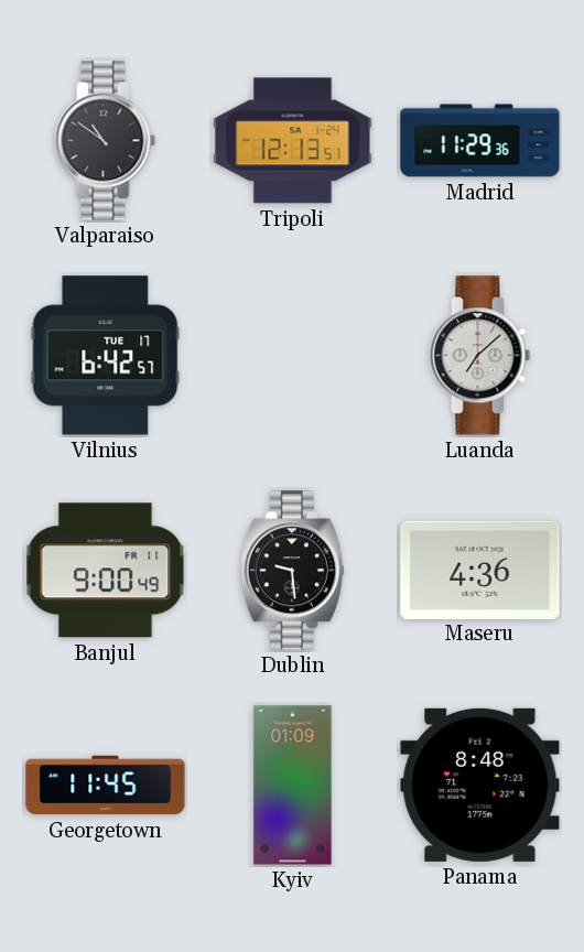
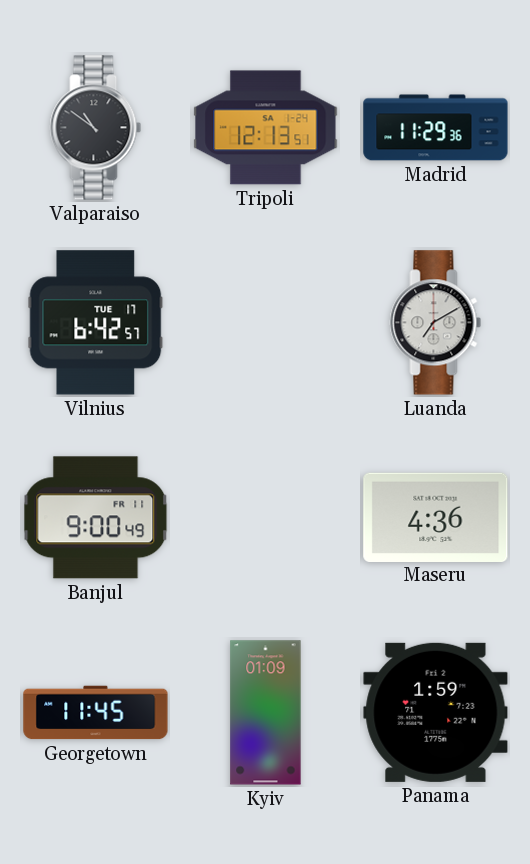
Luanda: 7:08 -> 7:10
Dublin: 9:29 -> none
Panama: 8:48 -> 1:59
